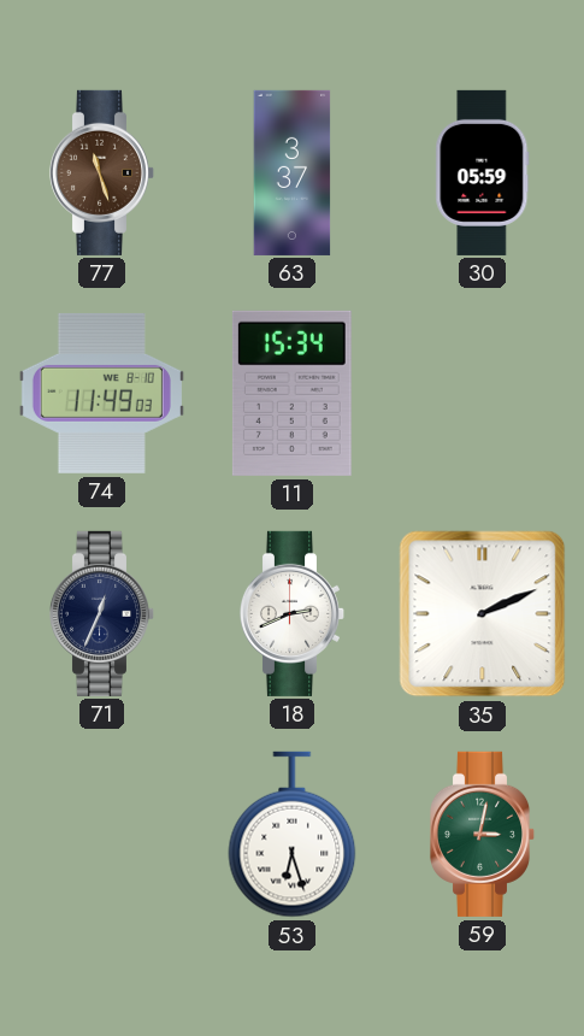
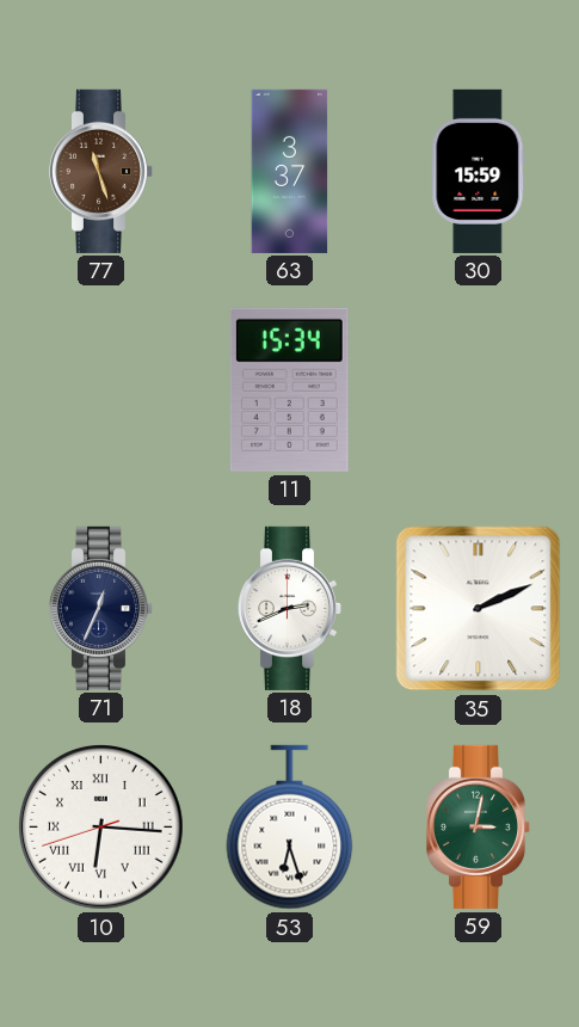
30: 05:59 -> 15:59
74: 11:49 -> none
10: none -> 6:15
